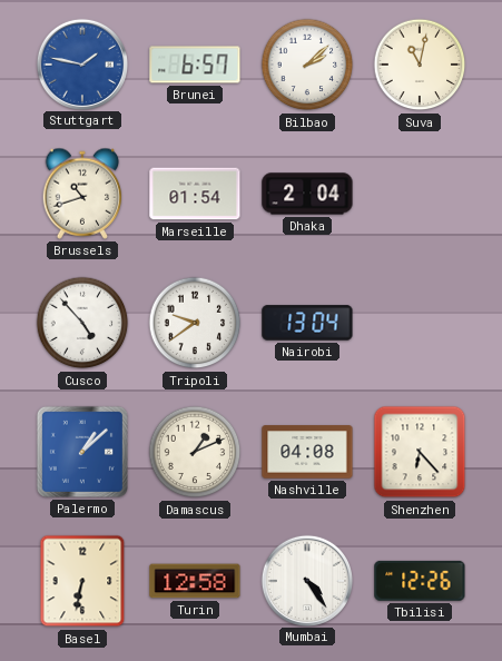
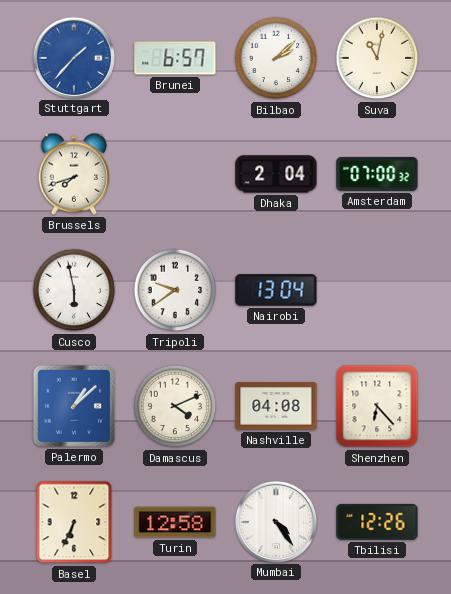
Stuttgart: 1:47 -> 1:37
Brussels: 10:42 -> 7:42
Marseille: 01:54 -> none
Amsterdam: none -> 07:00
Cusco: 4:53 -> 5:58
Damascus: 1:11 -> 4:11
Basel: 6:32 -> 6:34
